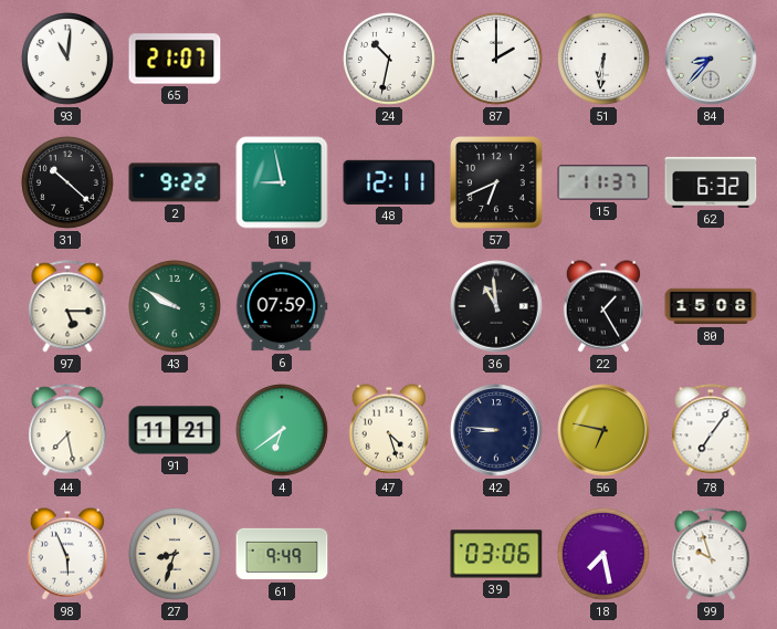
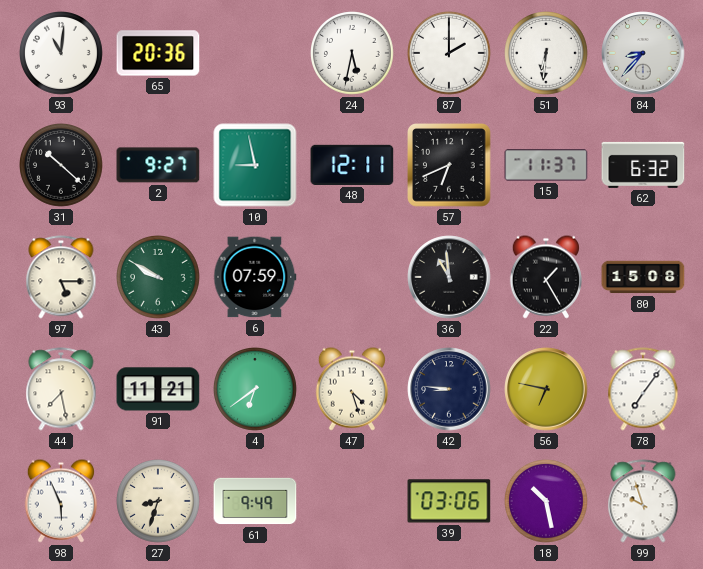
65: 21:07 -> 20:36
24: 10:32 -> 5:32
2: 9:22 -> 9:27
18: 7:28 -> 10:28
